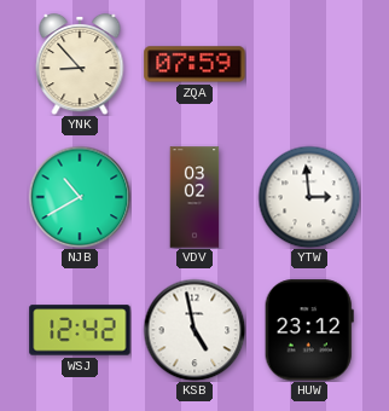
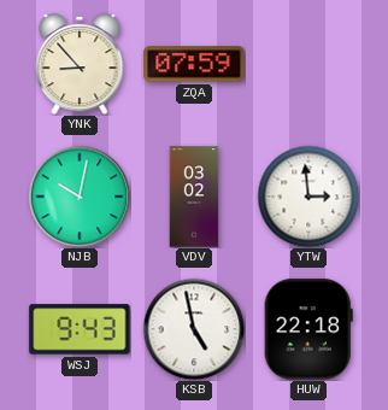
NJB: 10:40 -> 10:02
WSJ: 12:42 -> 9:43
HUW: 23:12 -> 22:18
